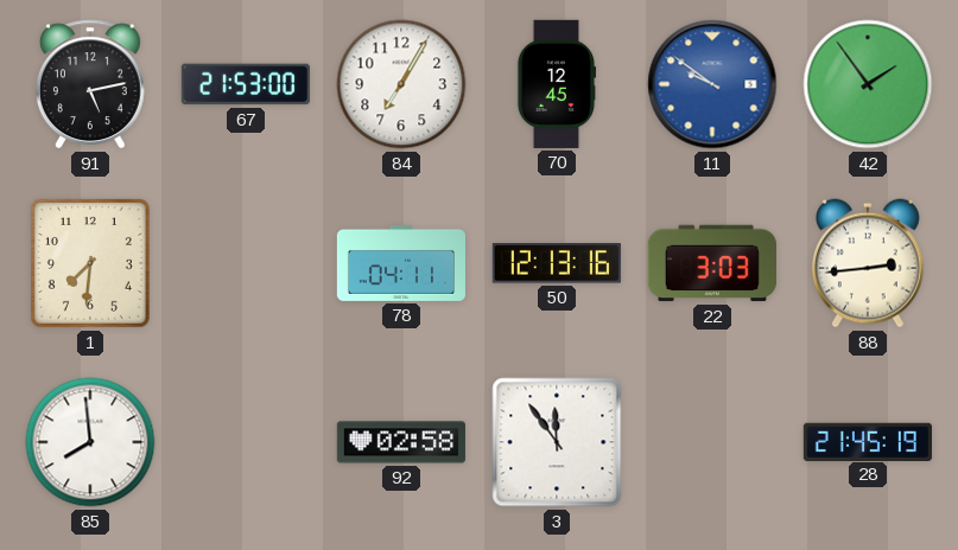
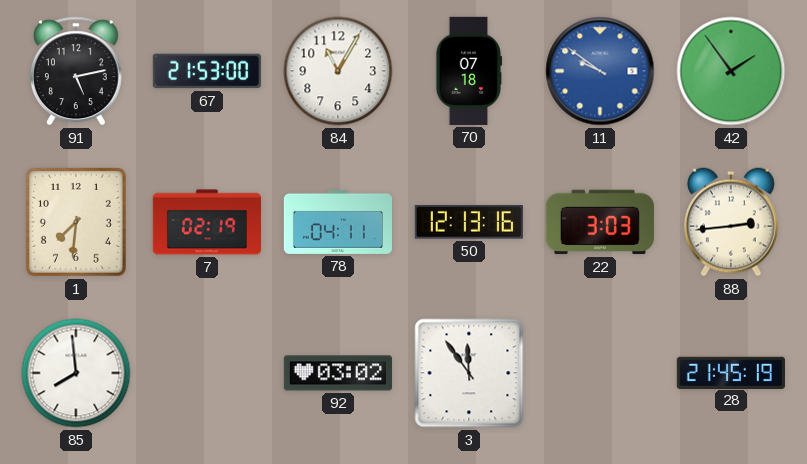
84: 7:05 -> 11:05
70: 12:45 -> 07:18
7: none -> 02:19
92: 02:58 -> 03:02
